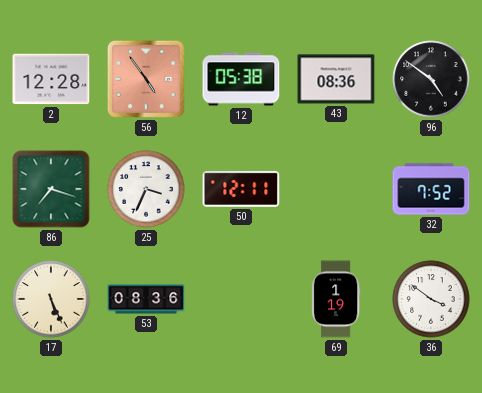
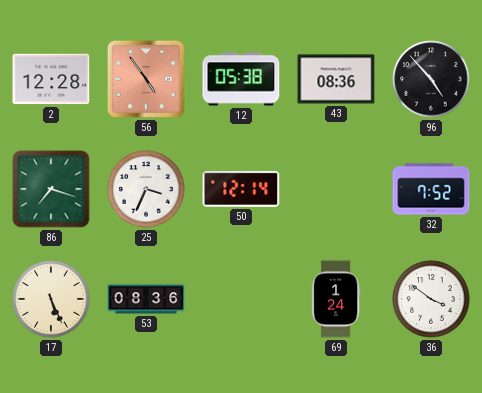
96: 4:51 -> 4:53
50: 12:11 -> 12:14
69: 1:19 -> 1:24
